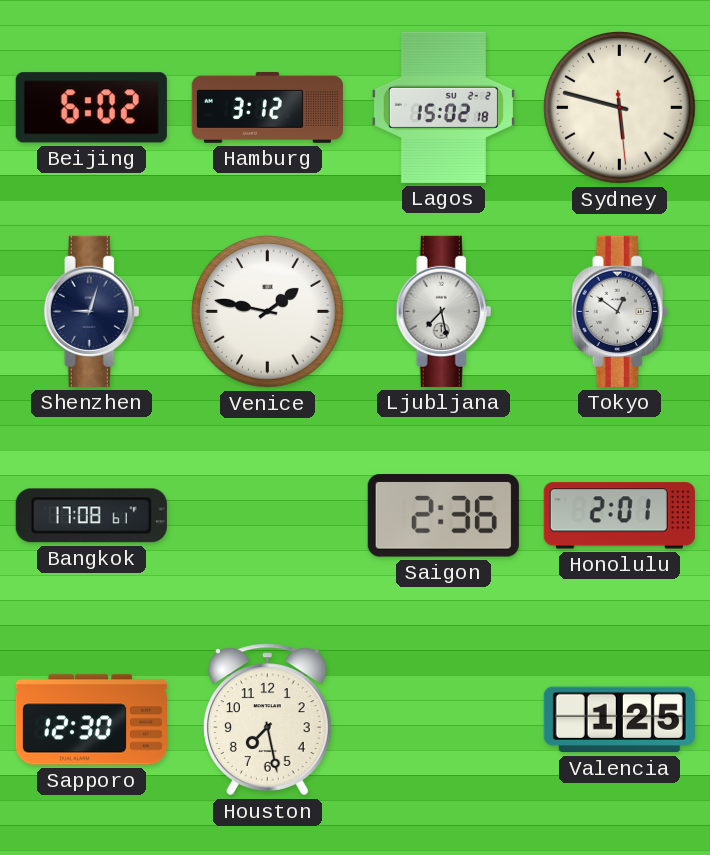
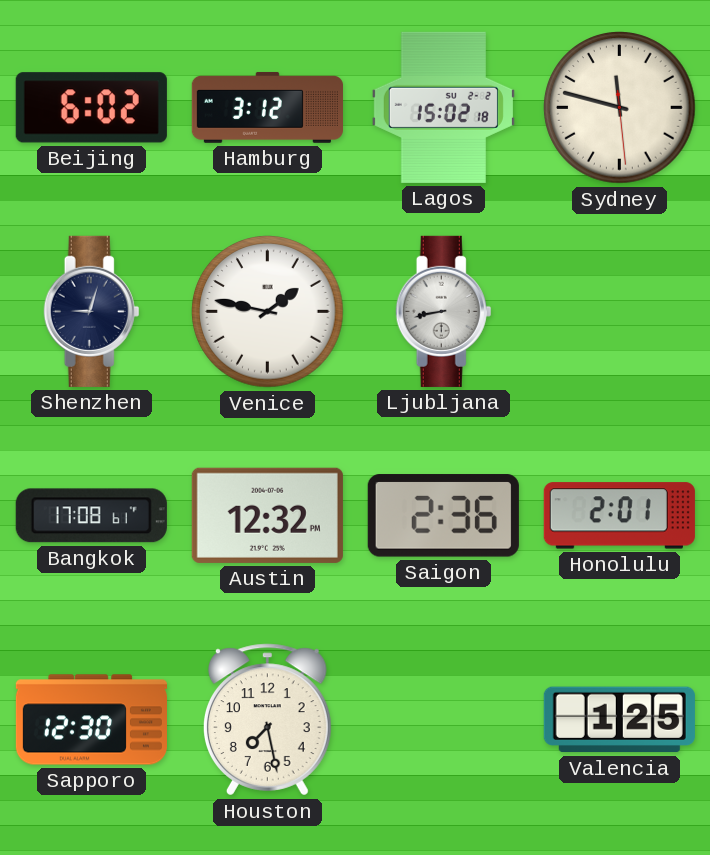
Sydney: 5:47 -> 11:47
Ljubljana: 7:28 -> 8:43
Tokyo: 12:51 -> none
Austin: none -> 12:32
